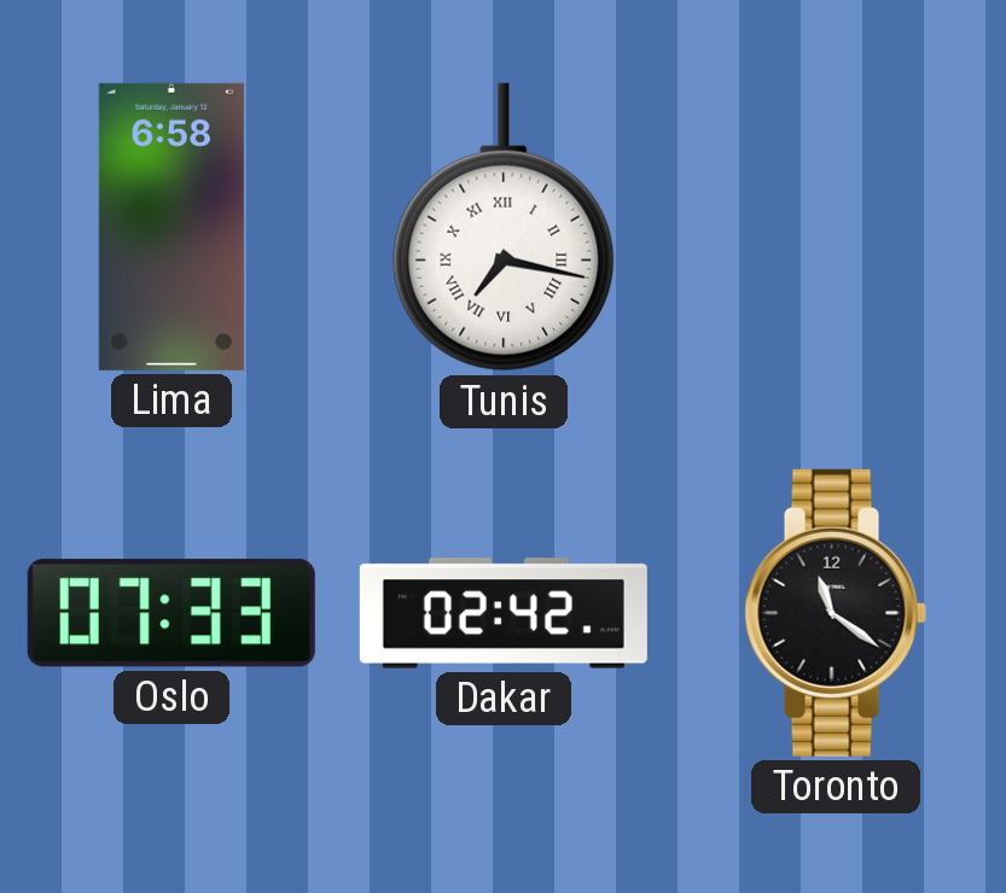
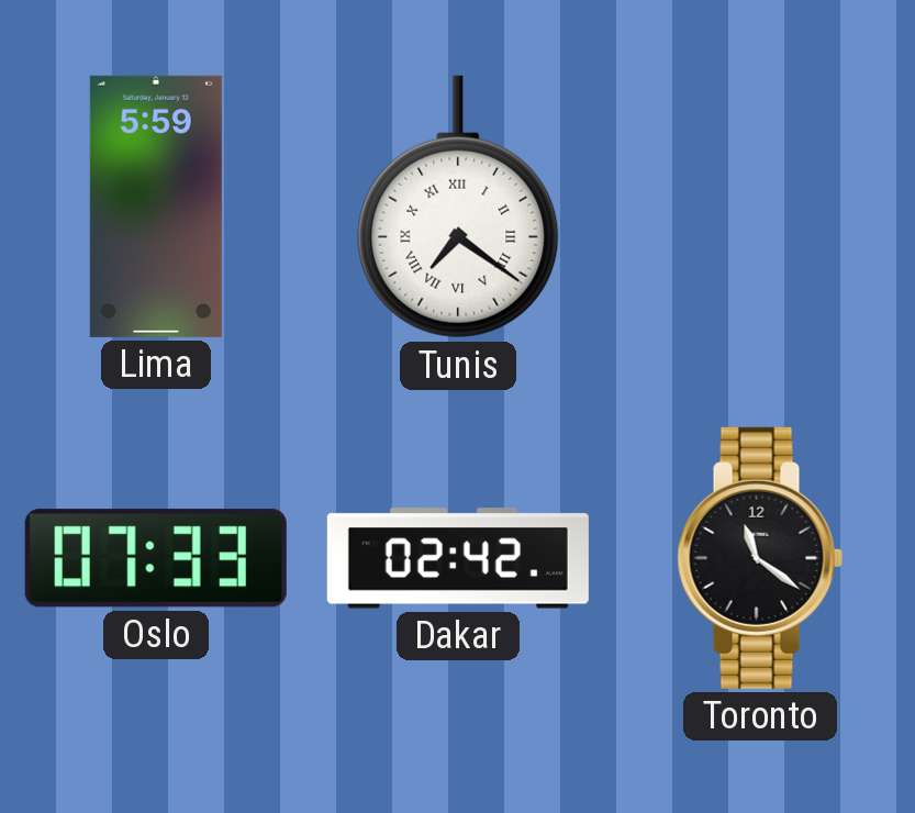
Lima: 6:58 -> 5:59
Tunis: 7:17 -> 7:21
